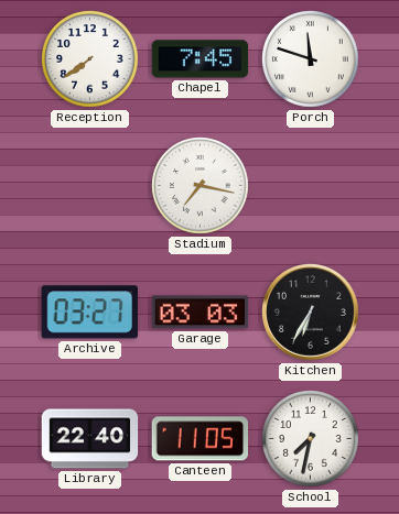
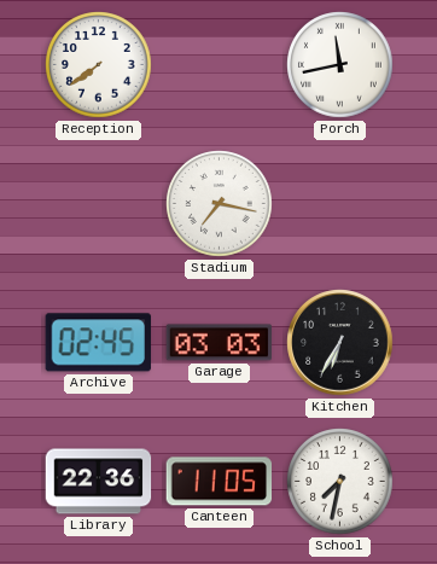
Chapel: 7:45 -> none
Porch: 11:48 -> 11:43
Archive: 03:27 -> 02:45
Library: 22:40 -> 22:36
